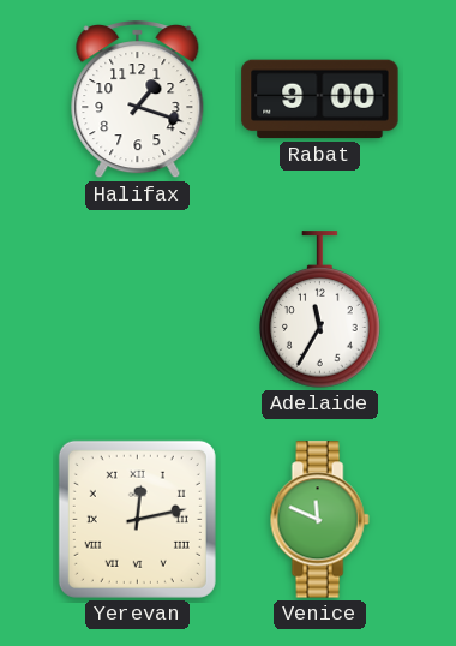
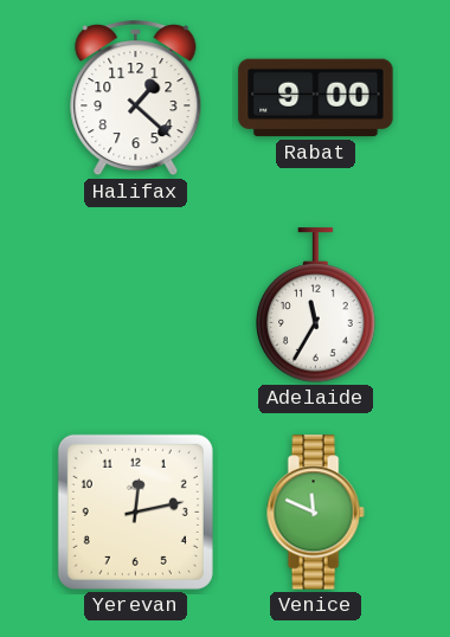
Halifax: 1:18 -> 1:22
Yerevan numerals: Roman -> Arabic
